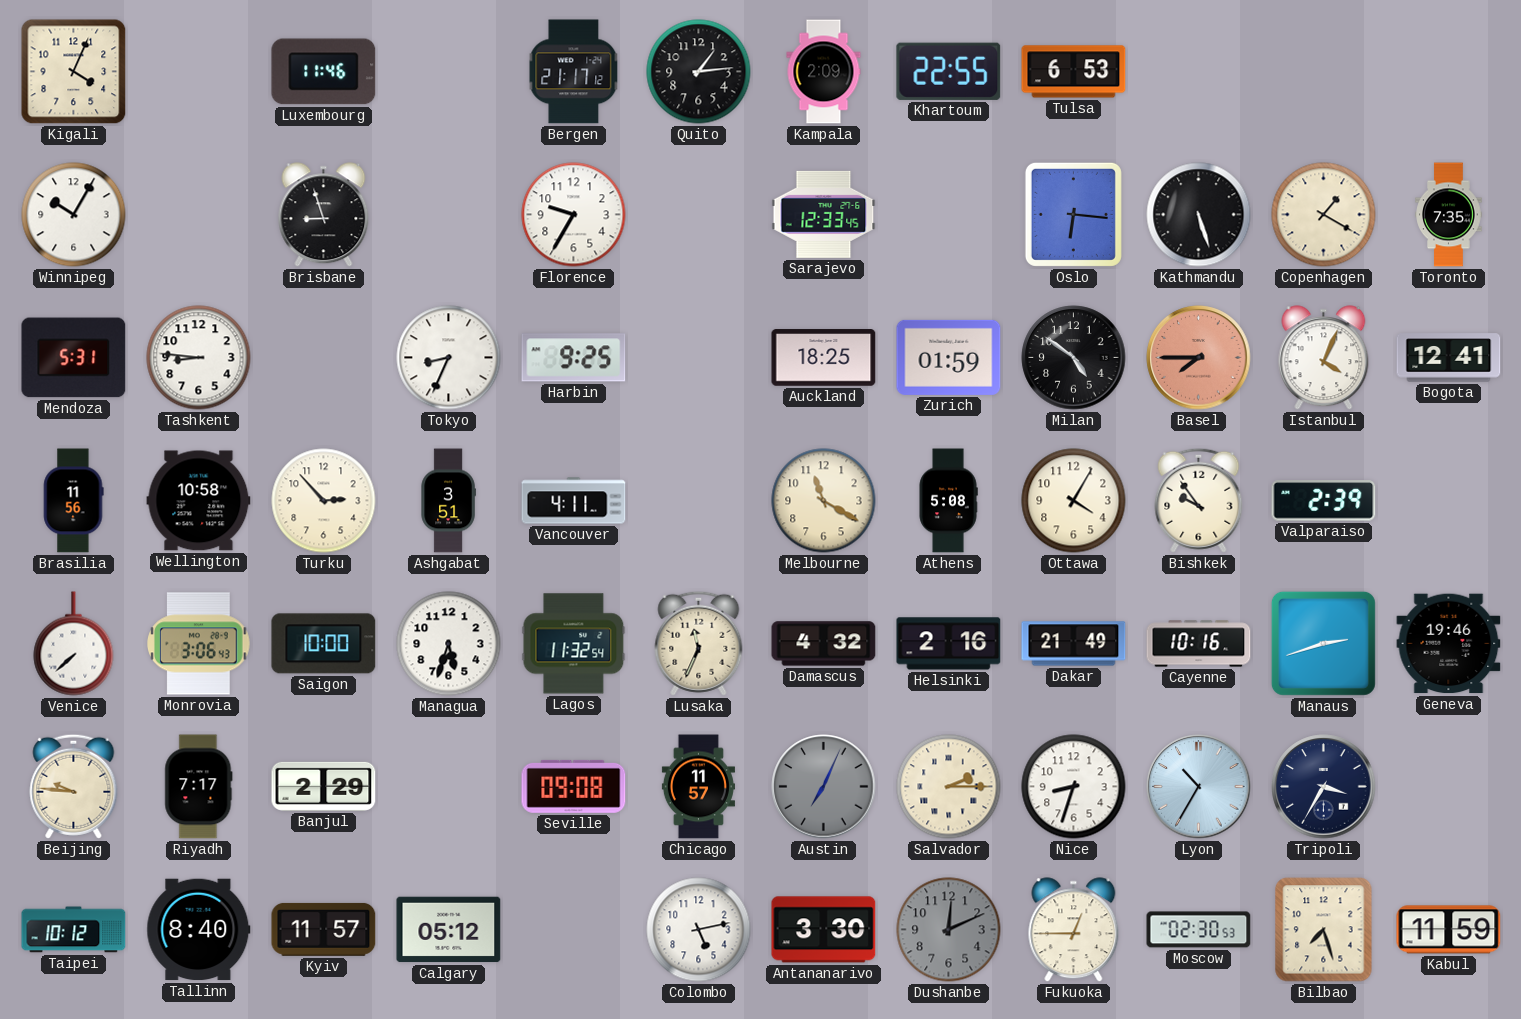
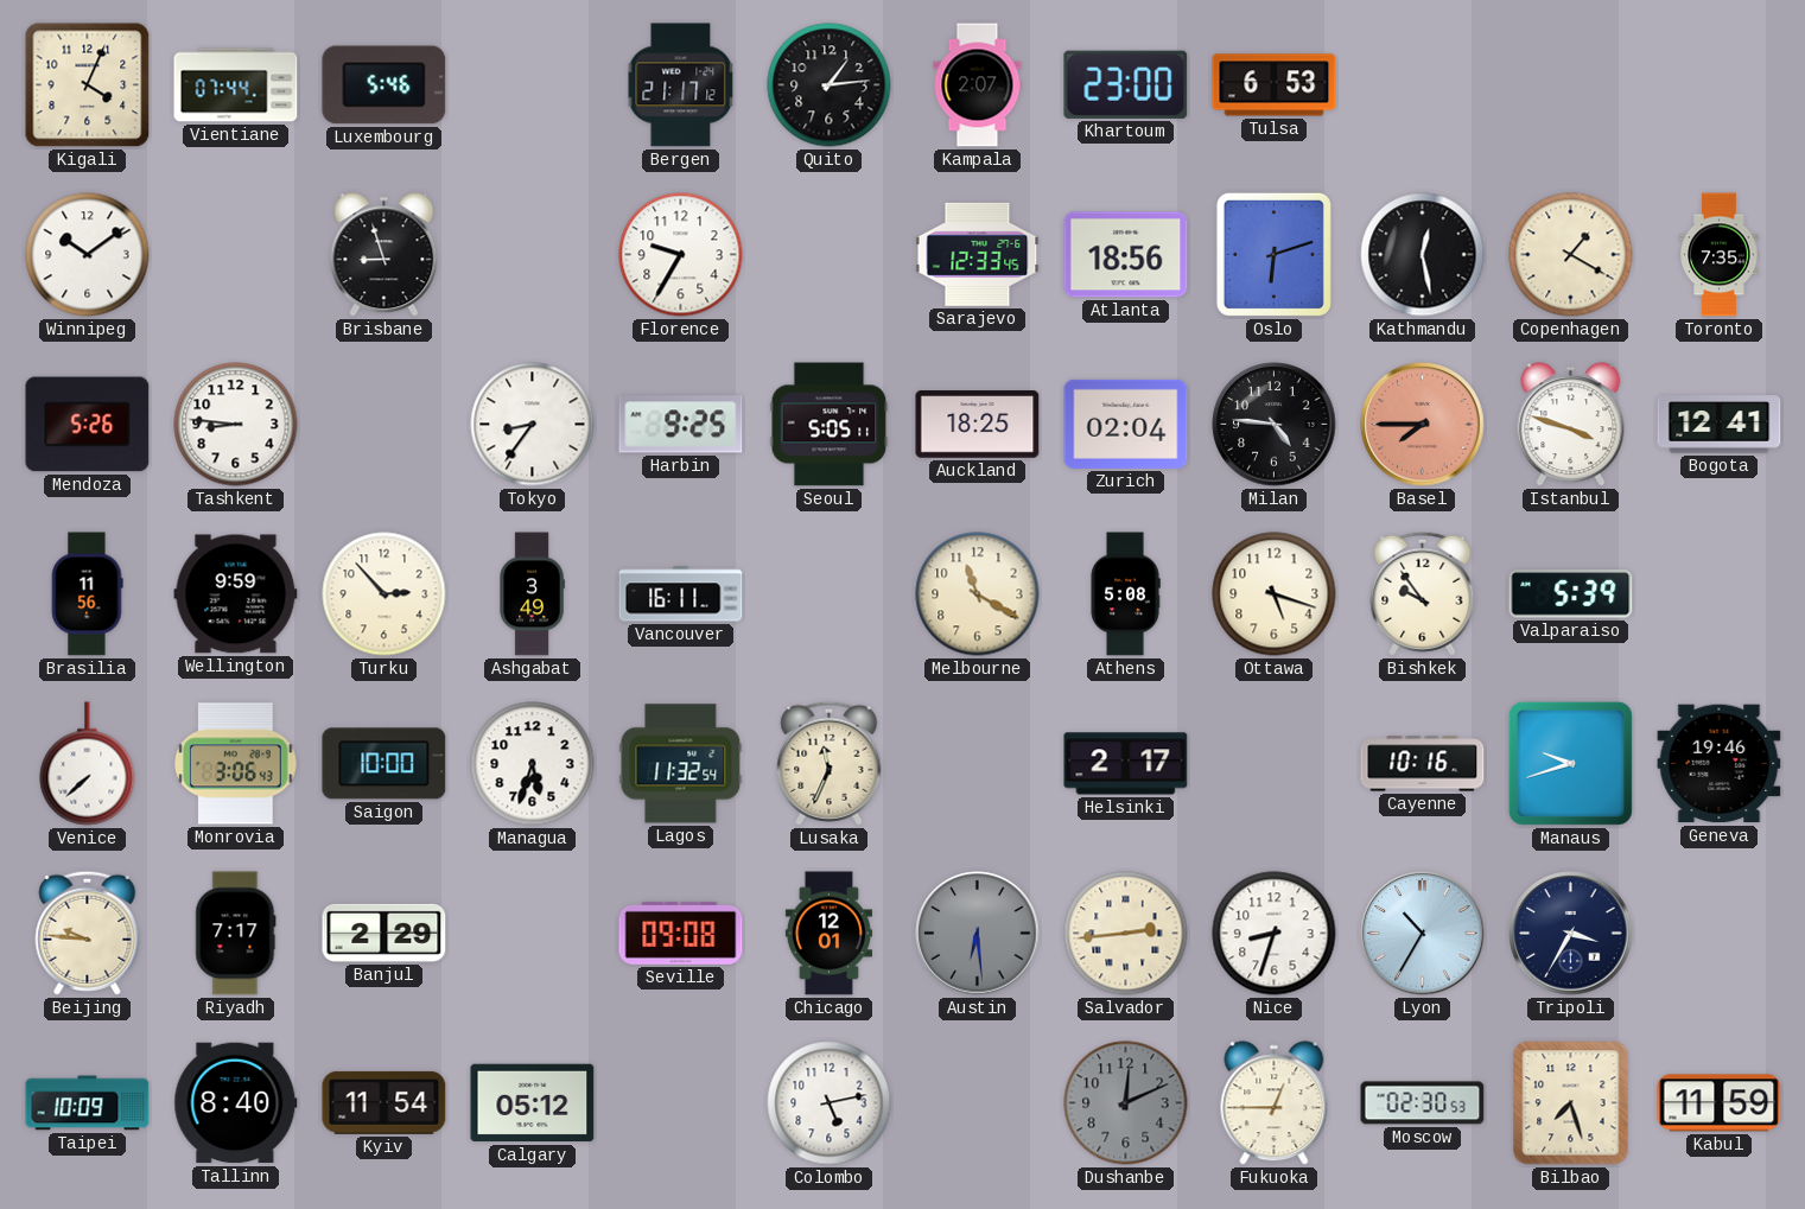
Vientiane: none -> 07:44
Luxembourg: 11:46 -> 5:46
Kampala: 2:09 -> 2:07
Khartoum: 22:55 -> 23:00
Winnipeg: 10:05 -> 10:09
Atlanta: none -> 18:56
Oslo: 6:16 -> 6:12
Kathmandu: 5:27 -> 12:28
Mendoza: 5:31 -> 5:26
Tokyo: 8:34 -> 8:36
Seoul: none -> 5:05
Zurich: 01:59 -> 02:04
Milan: 4:51 -> 4:46
Istanbul: 4:04 -> 3:48
Wellington: 10:58 -> 9:59
Ashgabat: 3:51 -> 3:49
Vancouver: 4:11 -> 16:11
Ottawa: 4:05 -> 5:18
Valparaiso: 2:39 -> 5:39
Damascus: 4:32 -> none
Helsinki: 2:16 -> 2:17
Dakar: 21:49 -> none
Manaus: 2:42 -> 9:42
Chicago: 11:57 -> 12:01
Austin: 7:04 -> 6:29
Salvador: 2:15 -> 2:44
Taipei: 10:12 -> 10:09
Kyiv: 11:57 -> 11:54
Antananarivo: 3:30 -> none
